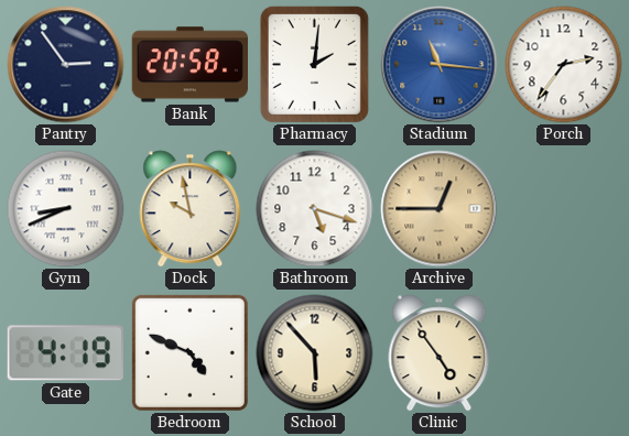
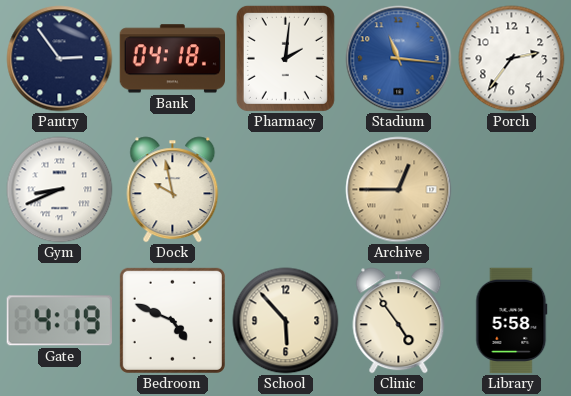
Bank: 20:58 -> 04:18
Bathroom: 5:18 -> none
Library: none -> 5:58
